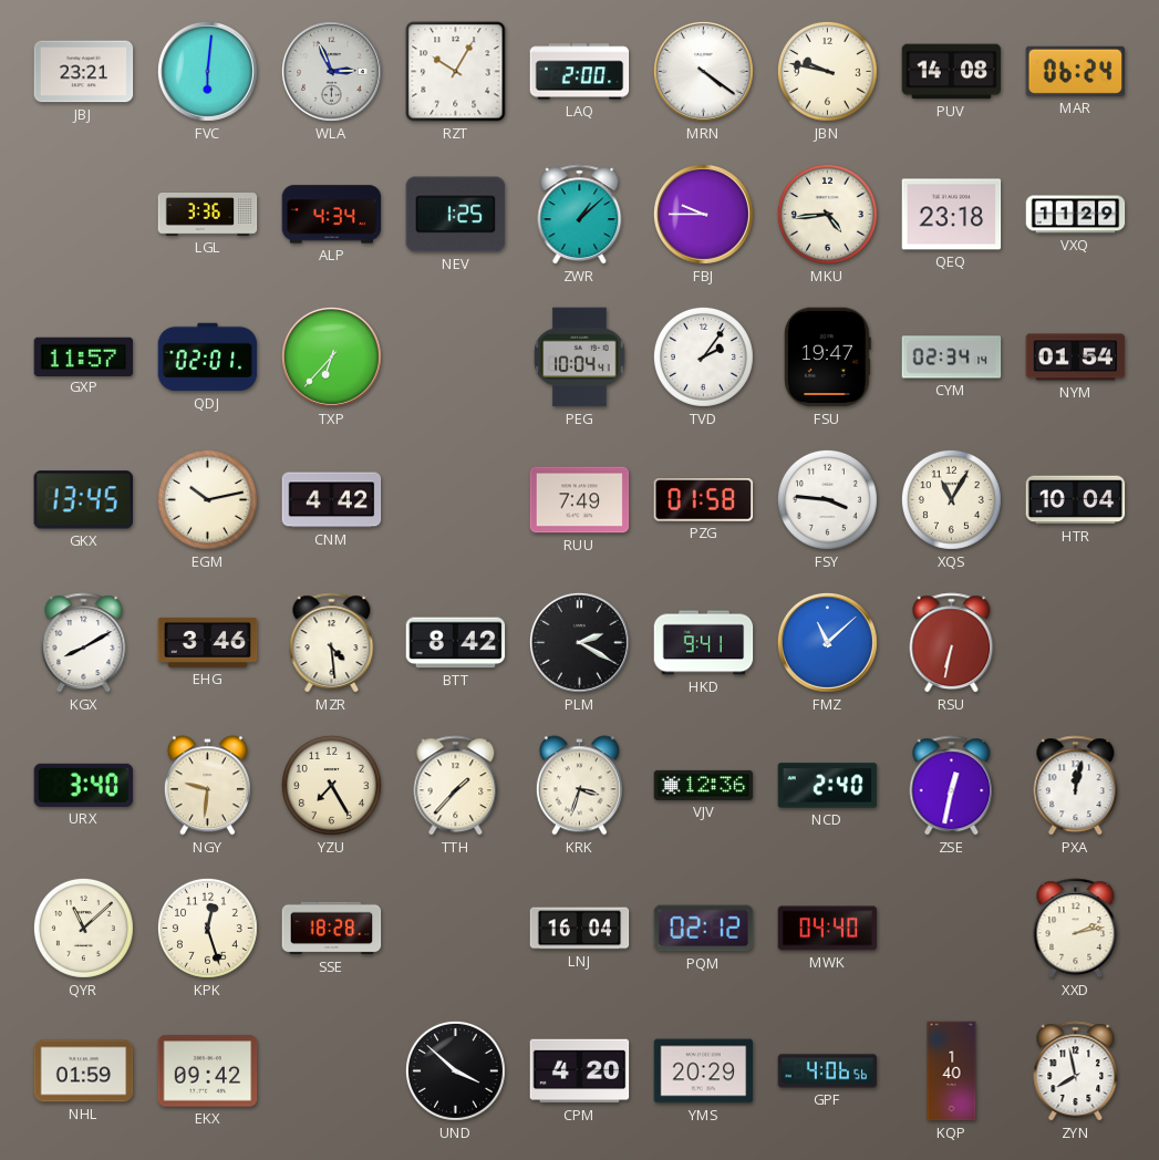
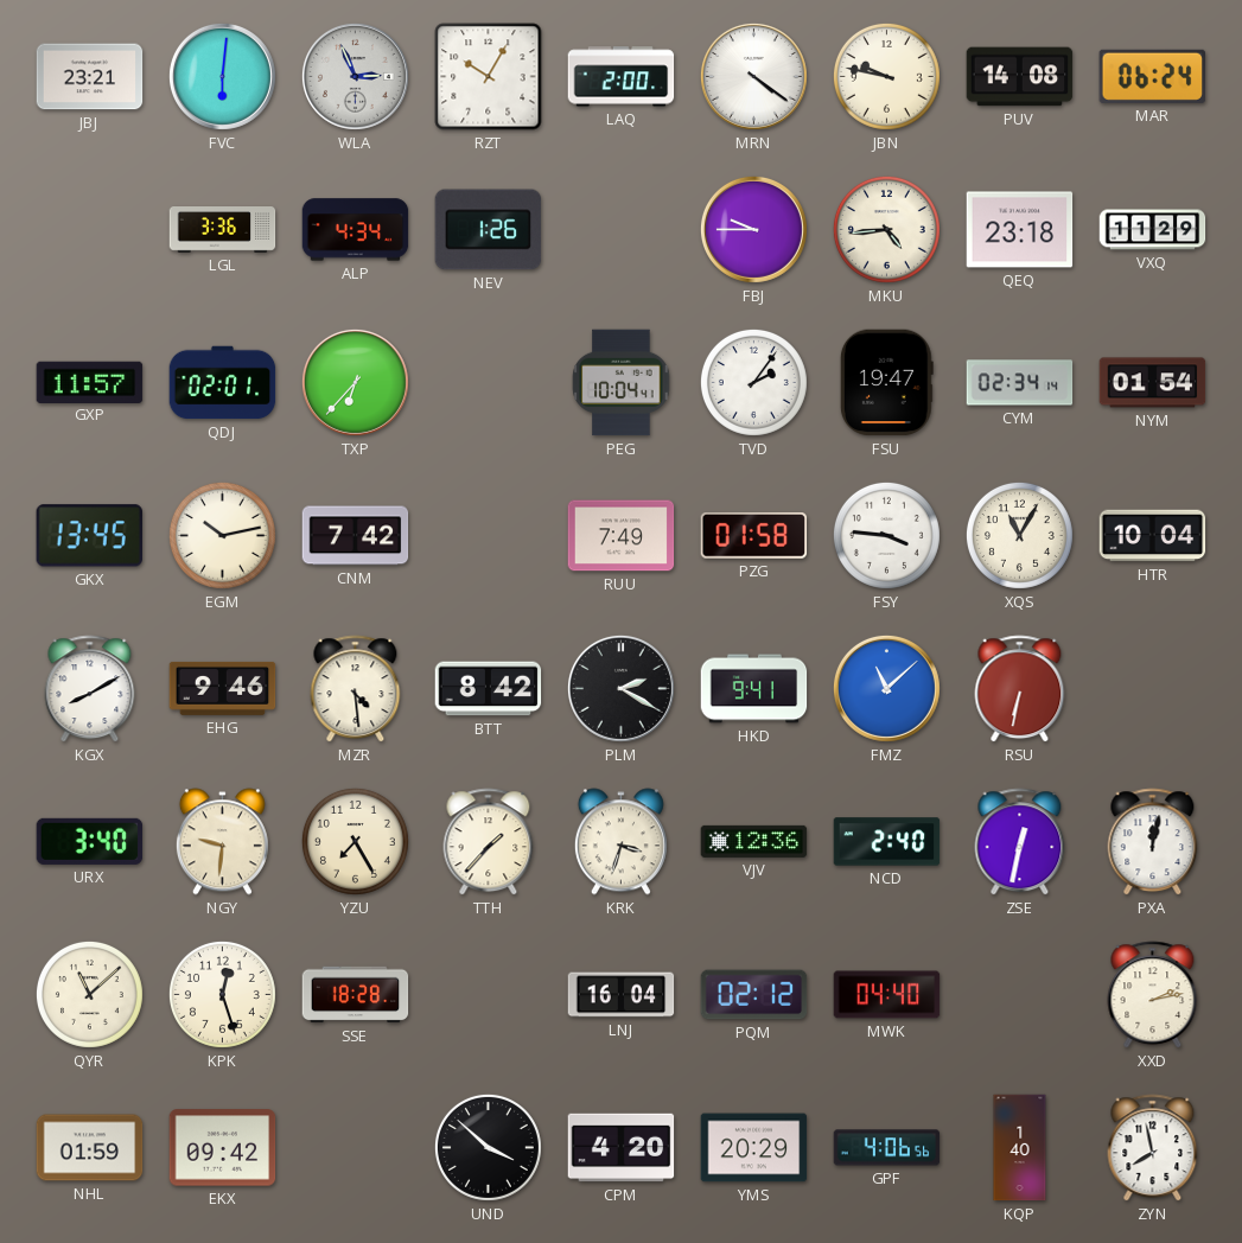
NEV: 1:25 -> 1:26
ZWR: 1:08 -> none
CNM: 4:42 -> 7:42
EHG: 3:46 -> 9:46
